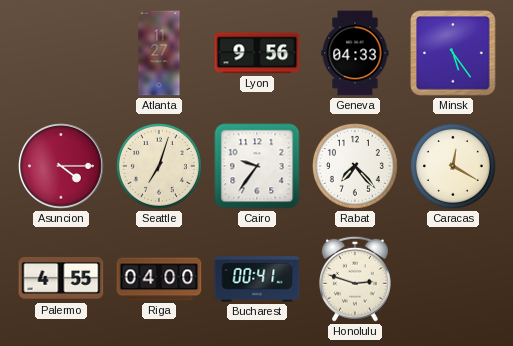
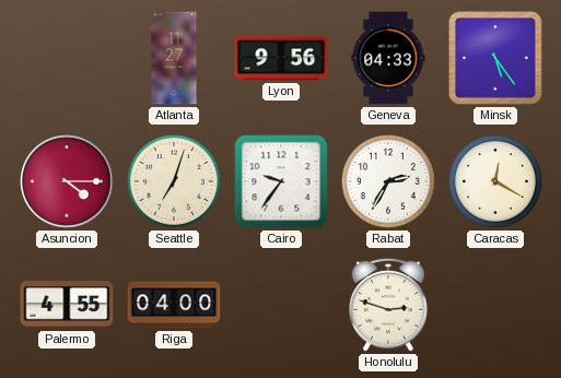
Rabat: 7:23 -> 2:35
Bucharest: 00:41 -> none
